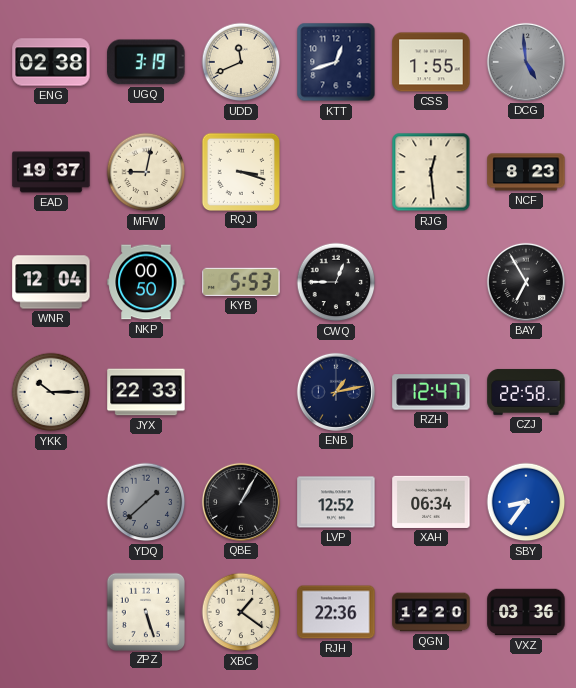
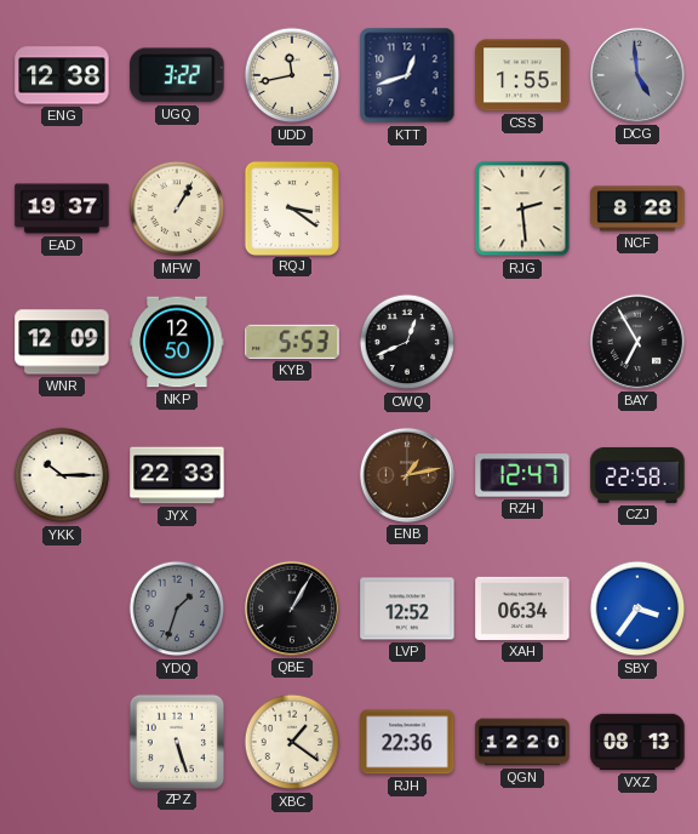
ENG: 02:38 -> 12:38
UGQ: 3:19 -> 3:22
UDD: 11:41 -> 11:43
MFW: 9:02 -> 1:05
RQJ: 3:18 -> 3:21
RJG: 12:29 -> 2:29
NCF: 8:23 -> 8:28
WNR: 12:04 -> 12:09
NKP: 00:50 -> 12:50
CWQ: 12:45 -> 12:41
ENB dial: navy -> brown
YDQ: 1:38 -> 1:33
SBY: 8:36 -> 3:36
VXZ: 03:36 -> 08:13
